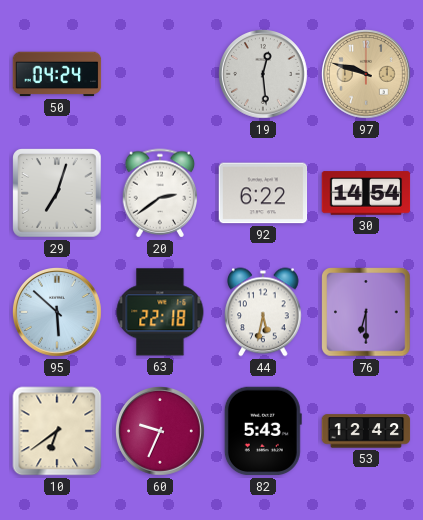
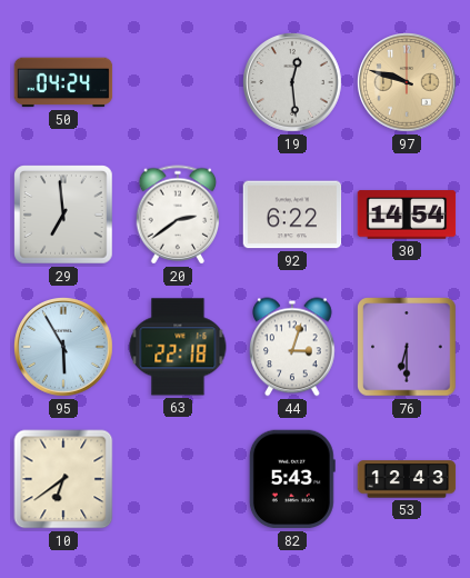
29: 7:03 -> 6:59
95: 5:52 -> 5:55
44: 5:32 -> 3:03
60: 9:34 -> none
53: 12:42 -> 12:43
